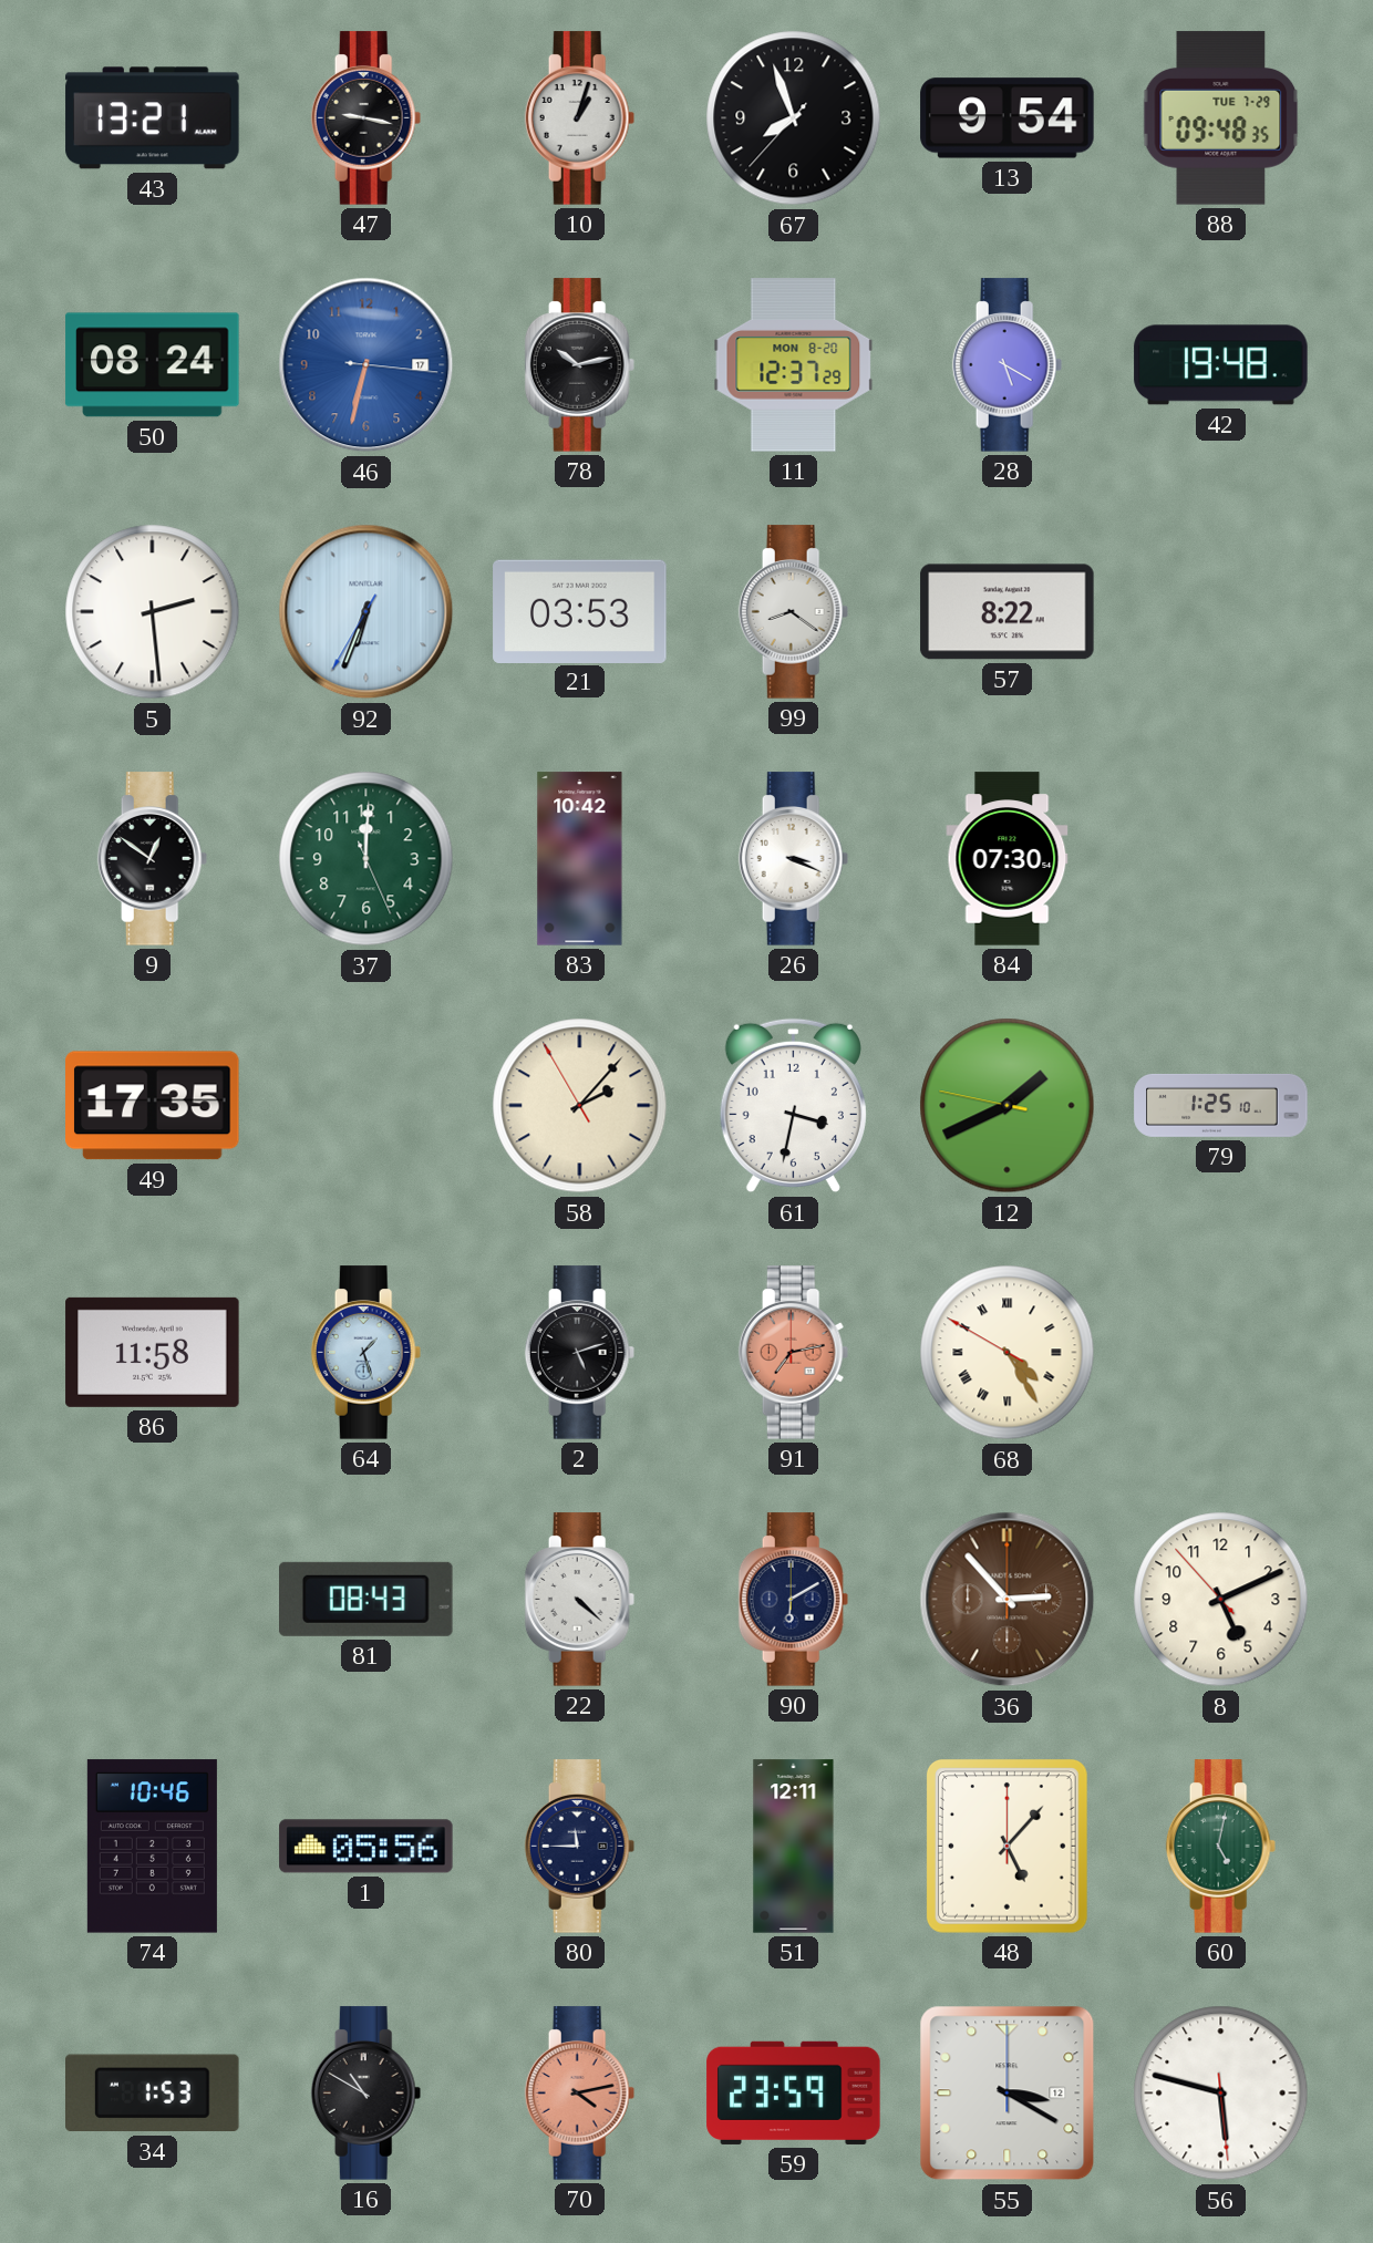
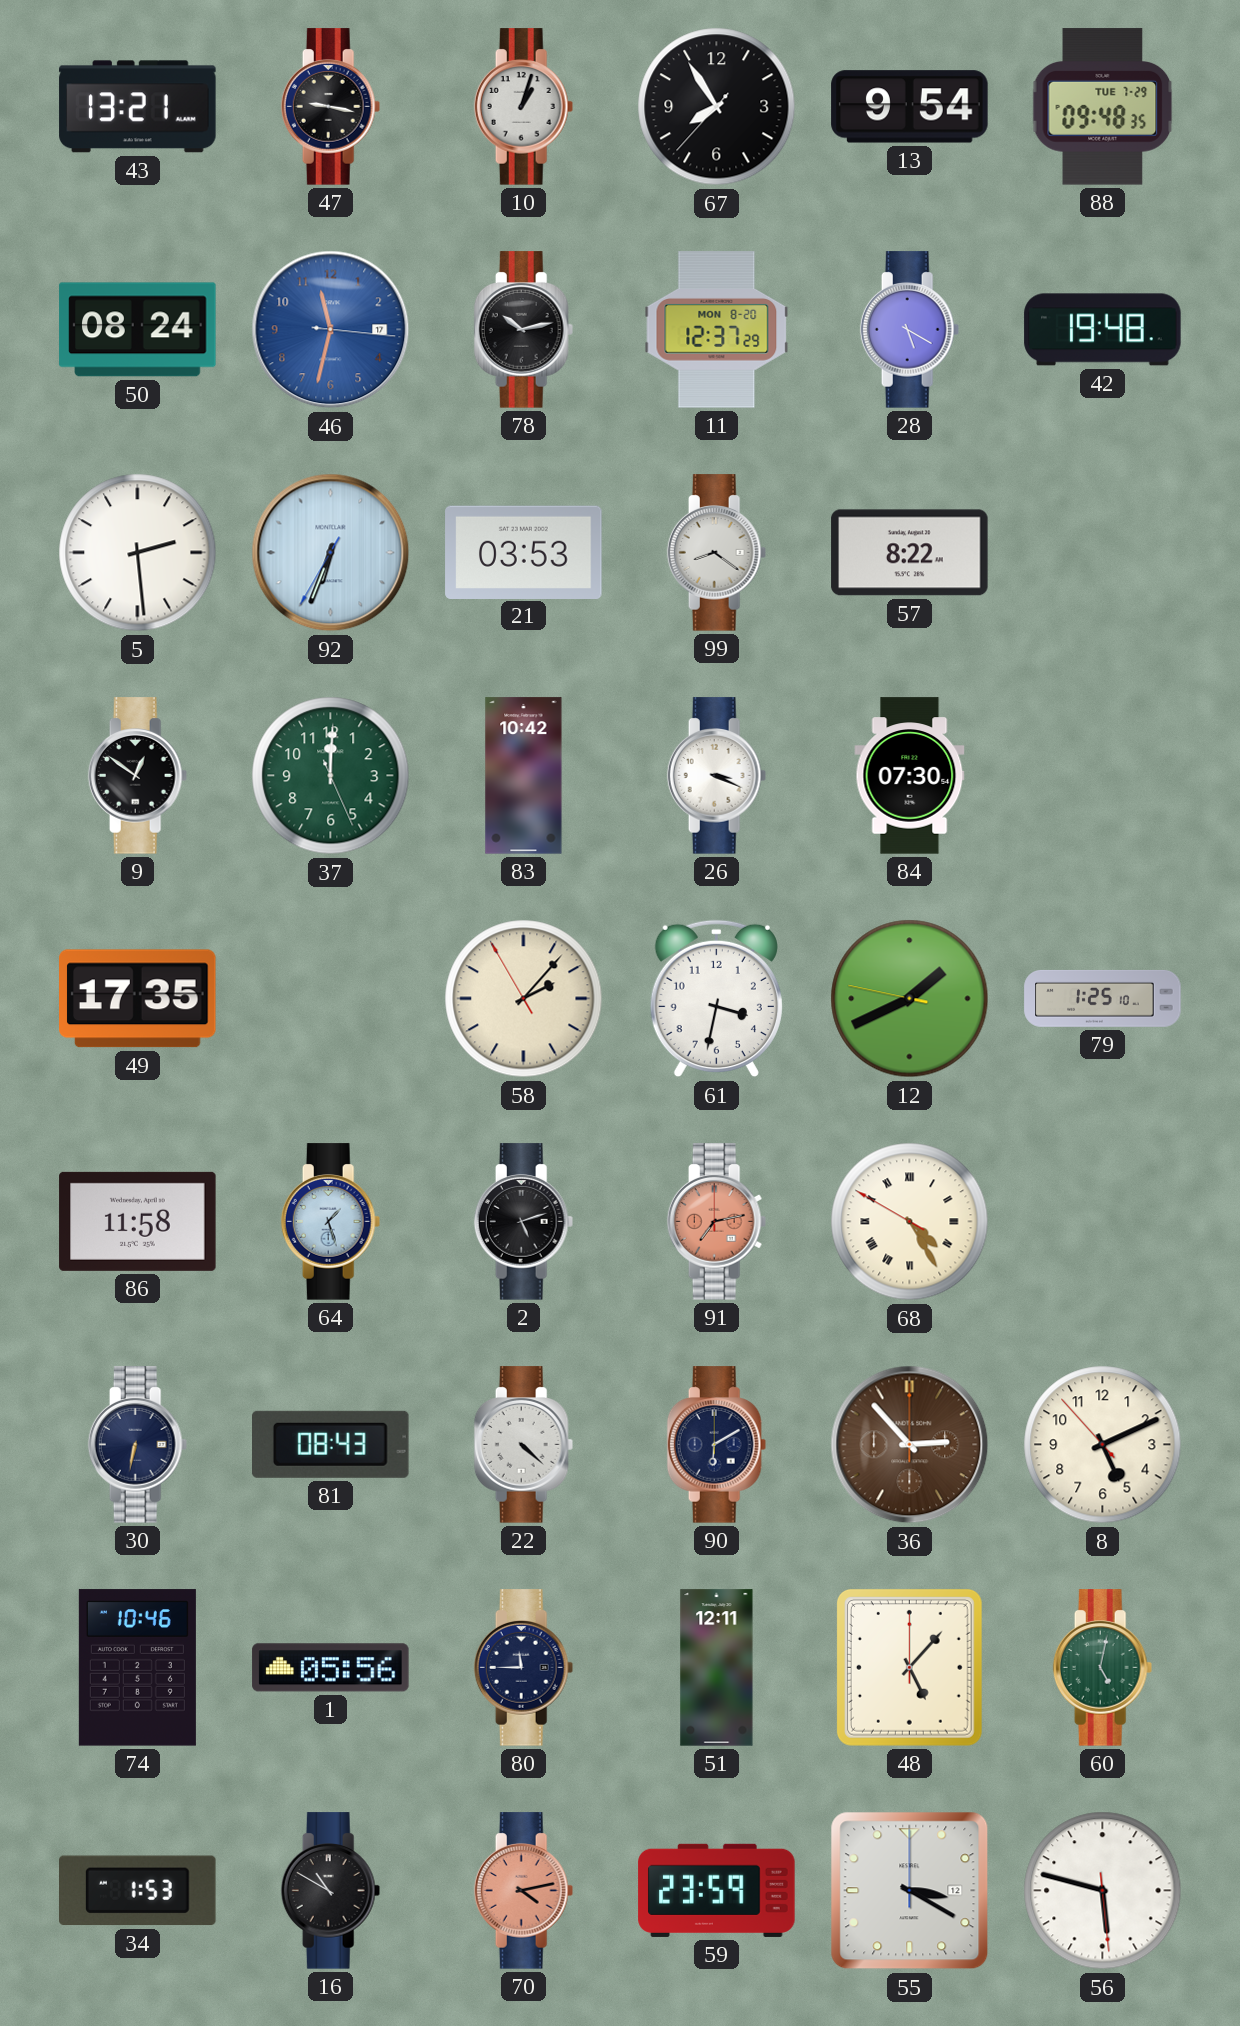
67: 7:56 -> 7:54
46: 6:32 -> 11:32
30: none -> 6:32
